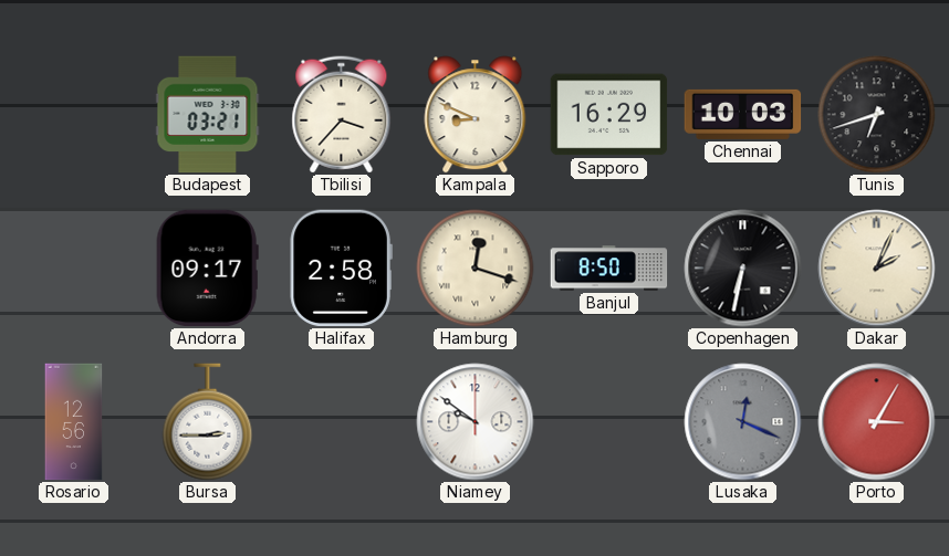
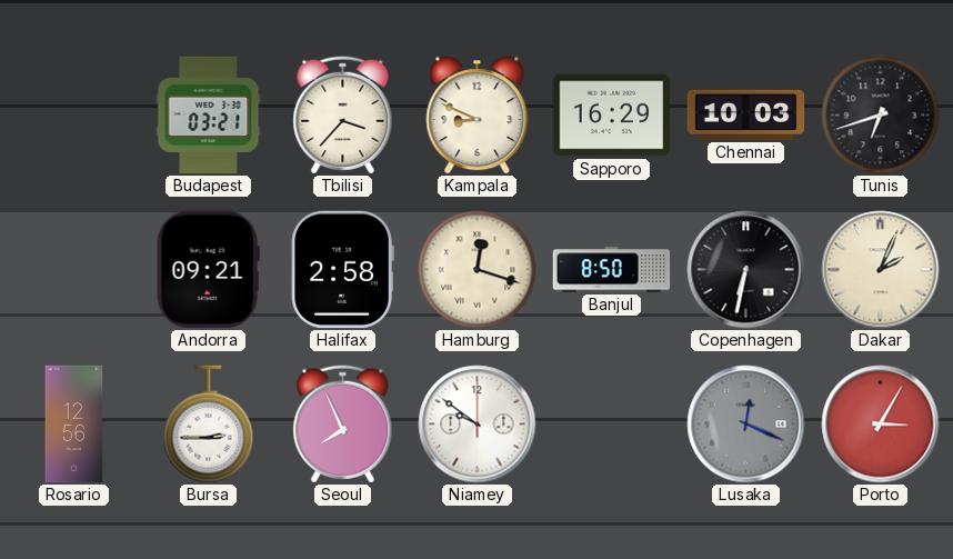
Andorra: 09:17 -> 09:21
Seoul: none -> 7:56
